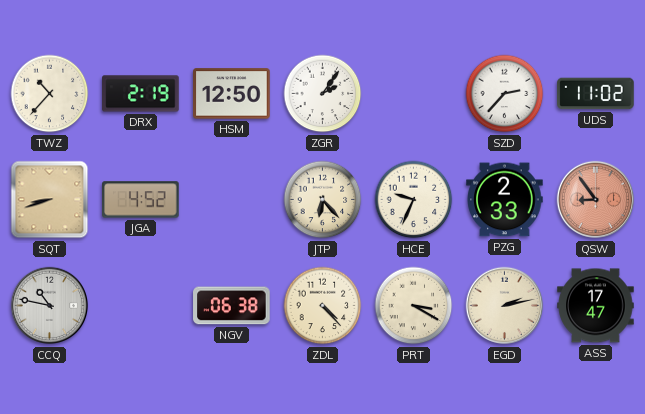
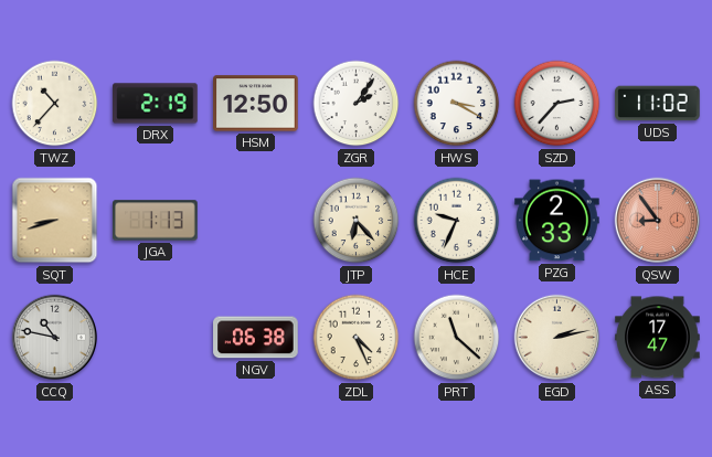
HWS: none -> 3:20
JGA: 4:52 -> 1:13
ZDL: 4:23 -> 4:26
PRT: 3:20 -> 11:22
